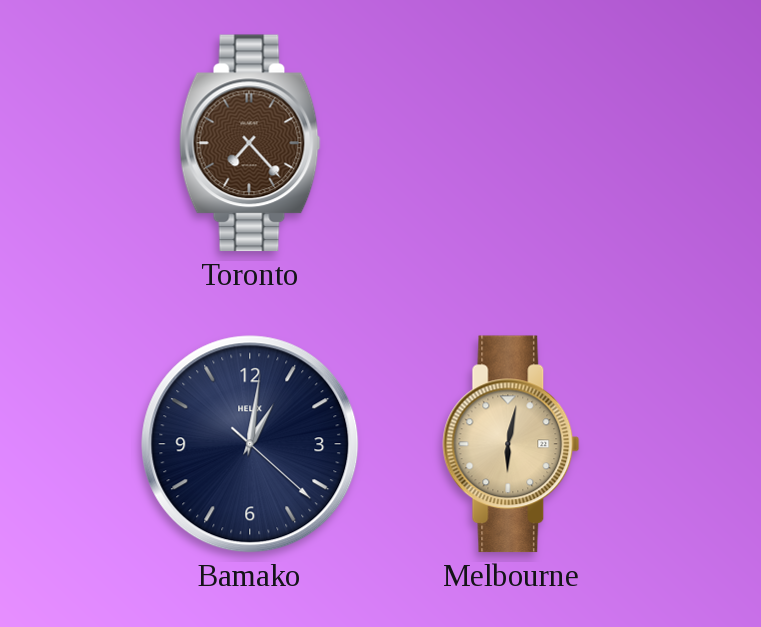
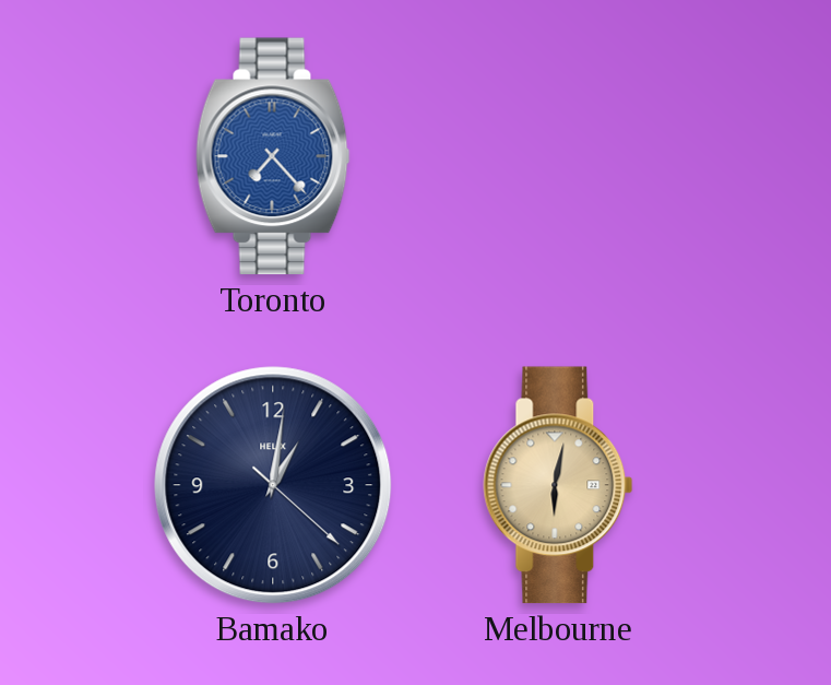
Toronto dial: brown -> blue
